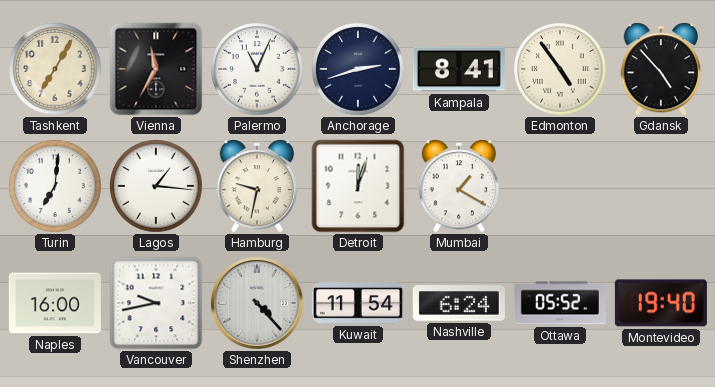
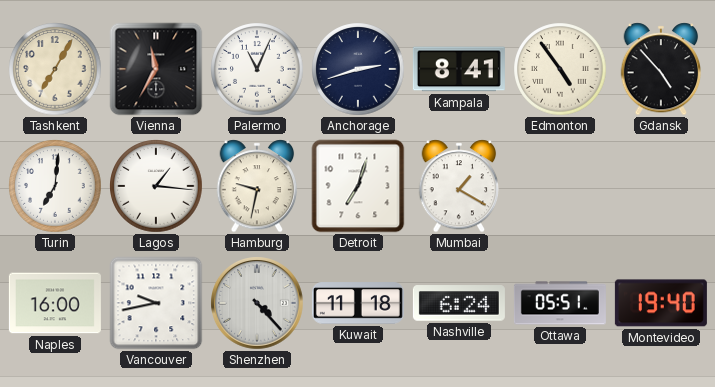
Detroit: 12:03 -> 7:03
Kuwait: 11:54 -> 11:18
Ottawa: 05:52 -> 05:51
